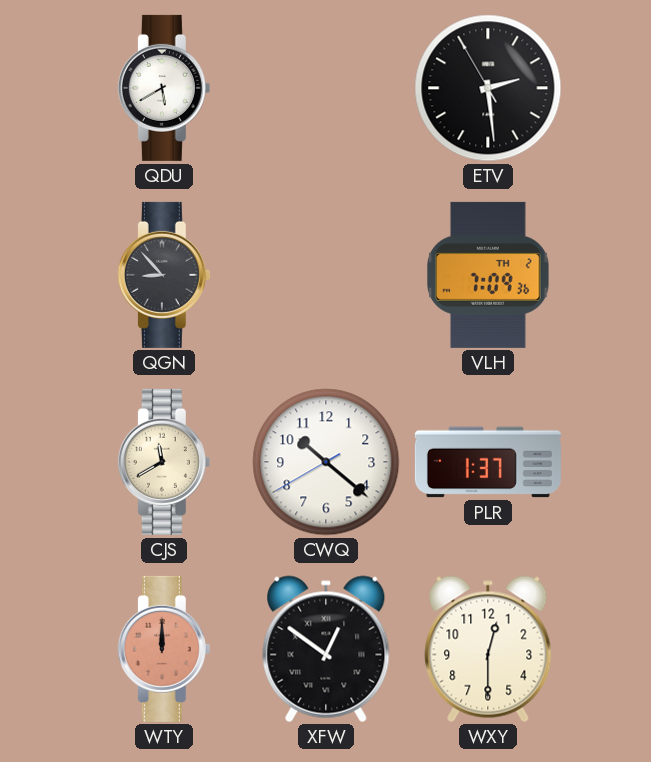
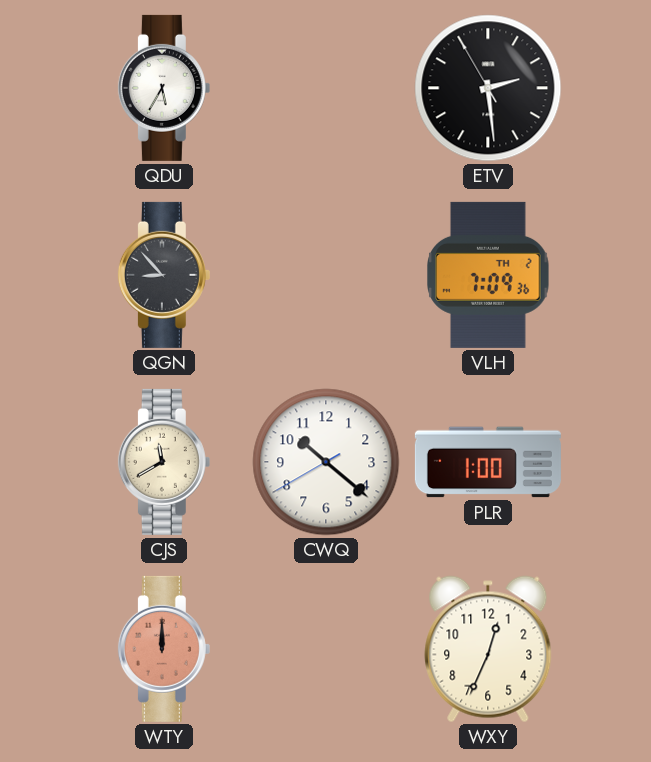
QDU: 5:40 -> 5:35
PLR: 1:37 -> 1:00
XFW: 12:51 -> none
WXY: 12:30 -> 12:34
